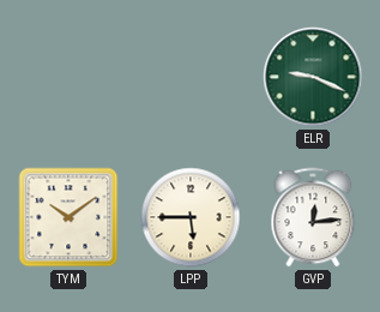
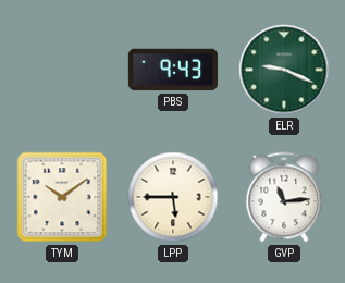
PBS: none -> 9:43
GVP: 12:14 -> 11:14
